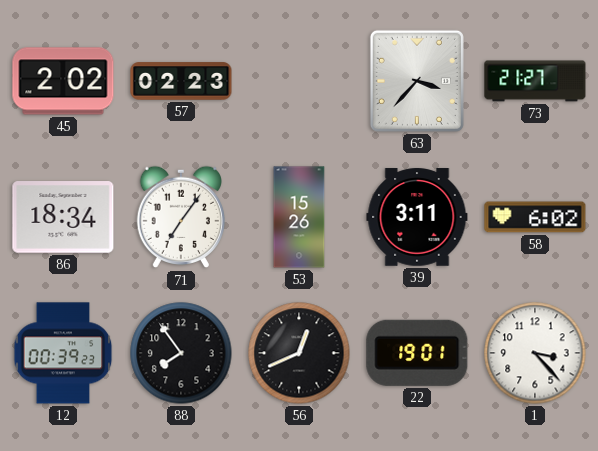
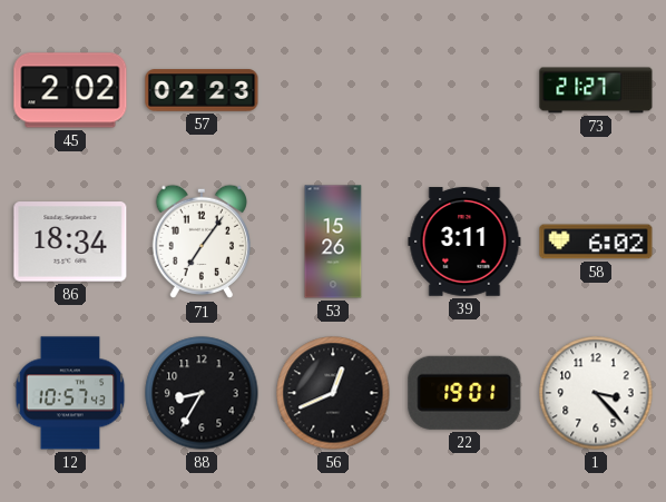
63: 3:37 -> none
12: 00:39 -> 10:57
88: 7:54 -> 8:35
